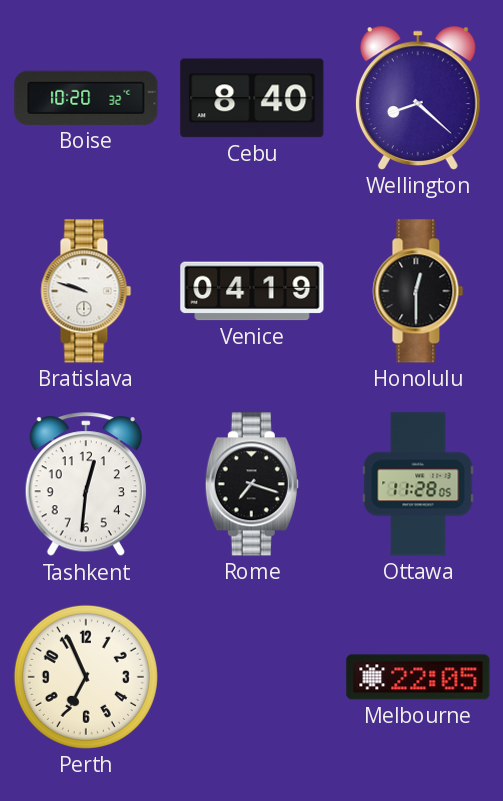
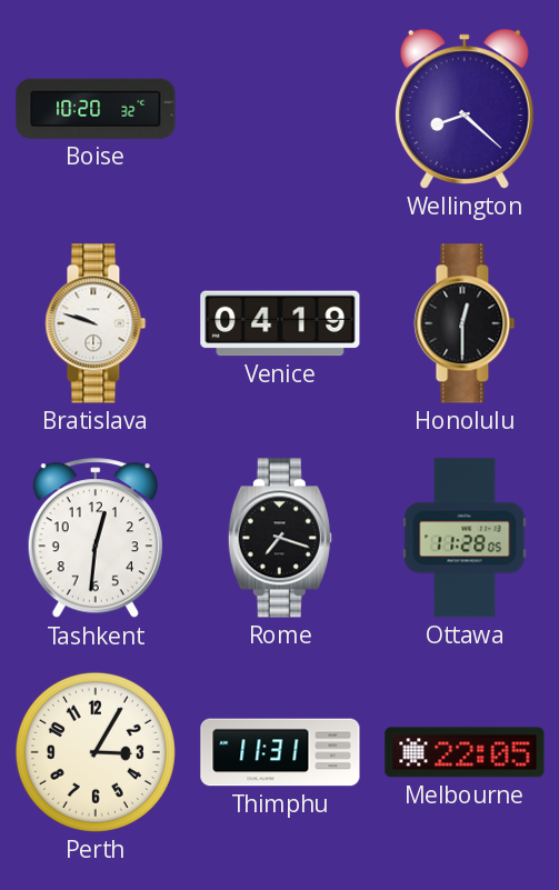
Cebu: 8:40 -> none
Perth: 6:56 -> 3:05
Thimphu: none -> 11:31
